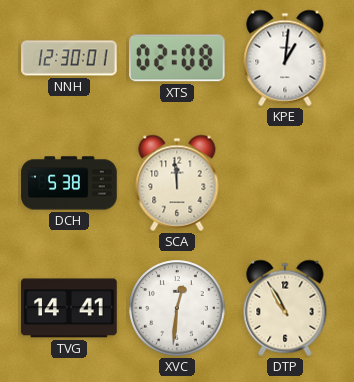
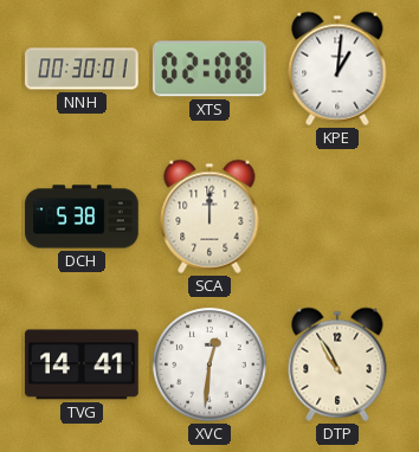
NNH: 12:30 -> 00:30
SCA: 11:59 -> 12:00
